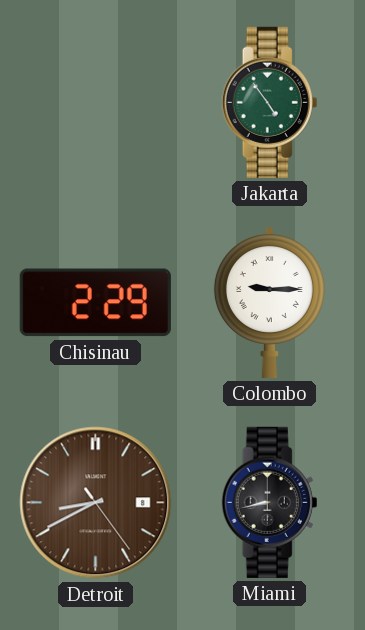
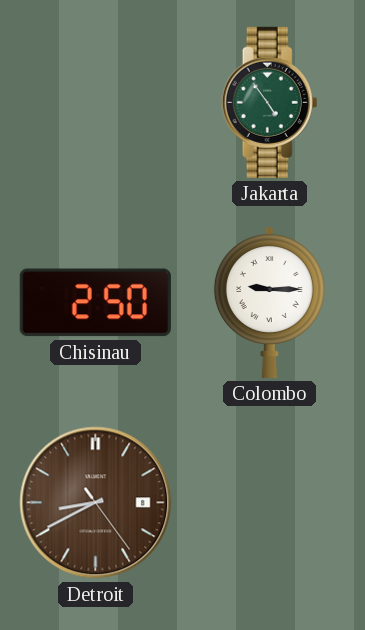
Chisinau: 2:29 -> 2:50
Miami: 8:43 -> none
